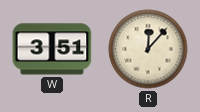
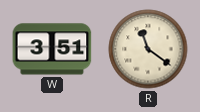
R: 12:07 -> 11:21
